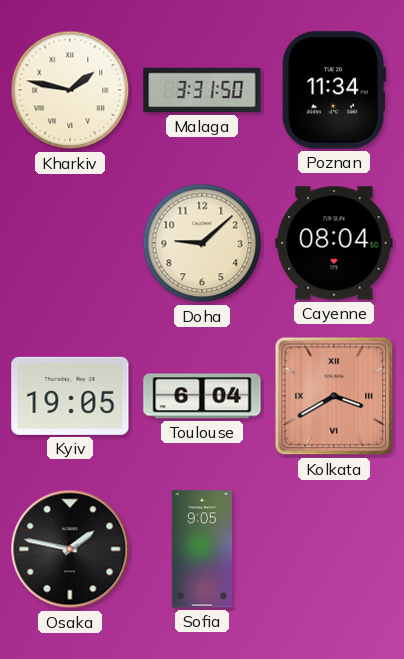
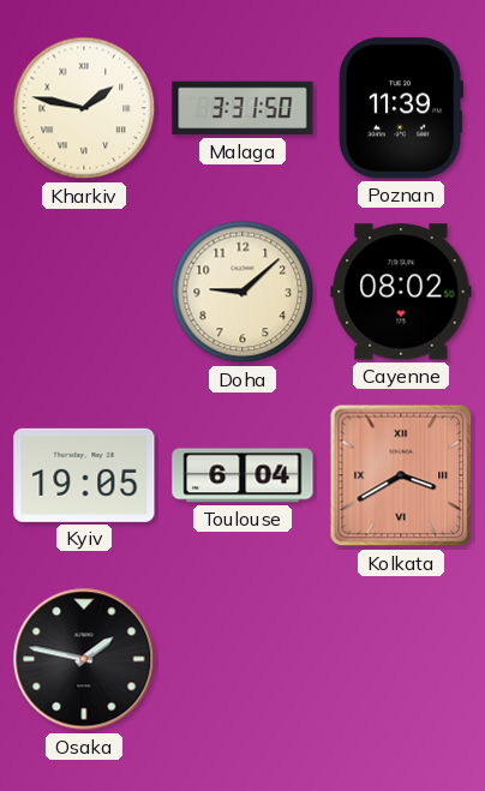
Poznan: 11:34 -> 11:39
Cayenne: 08:04 -> 08:02
Sofia: 9:05 -> none
